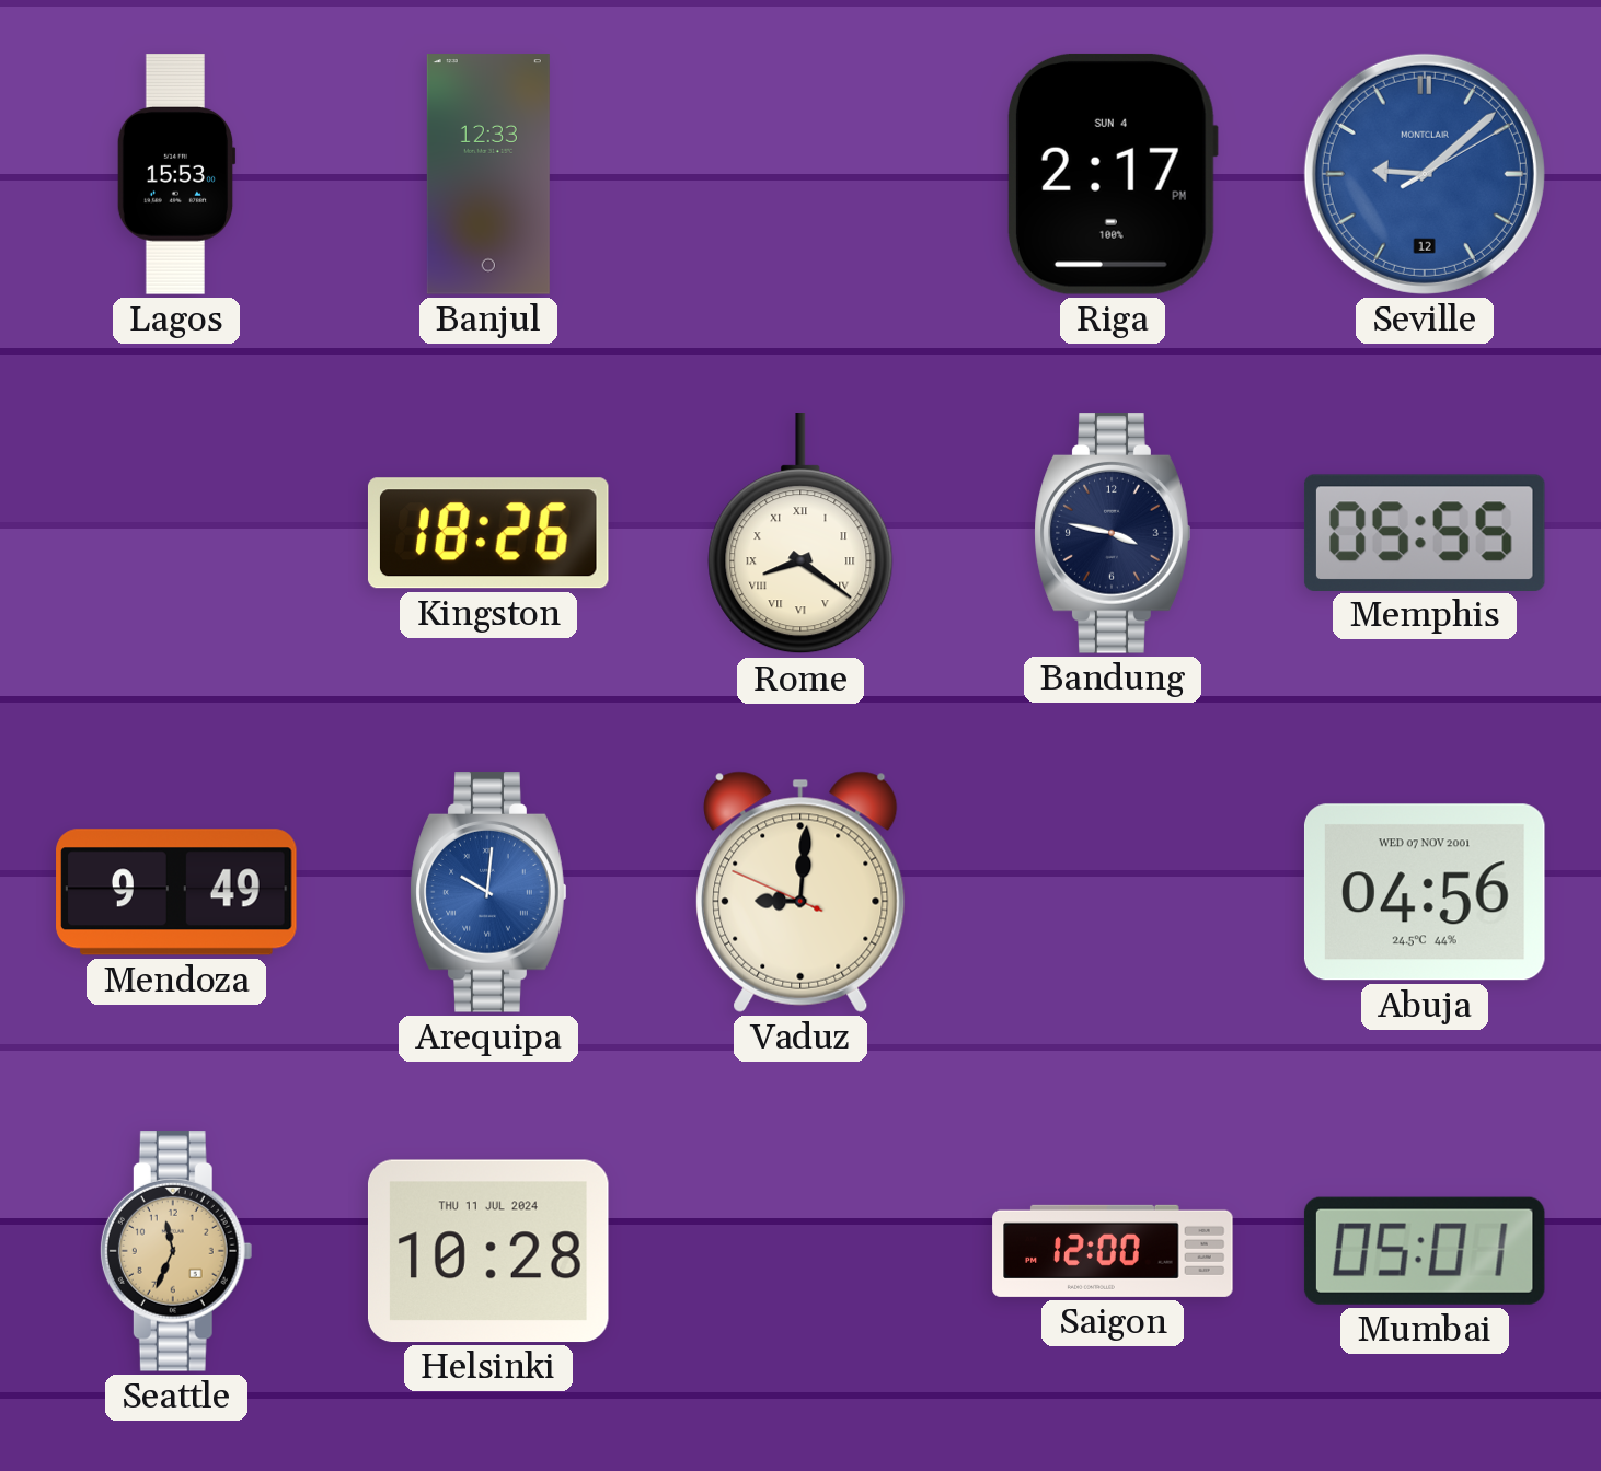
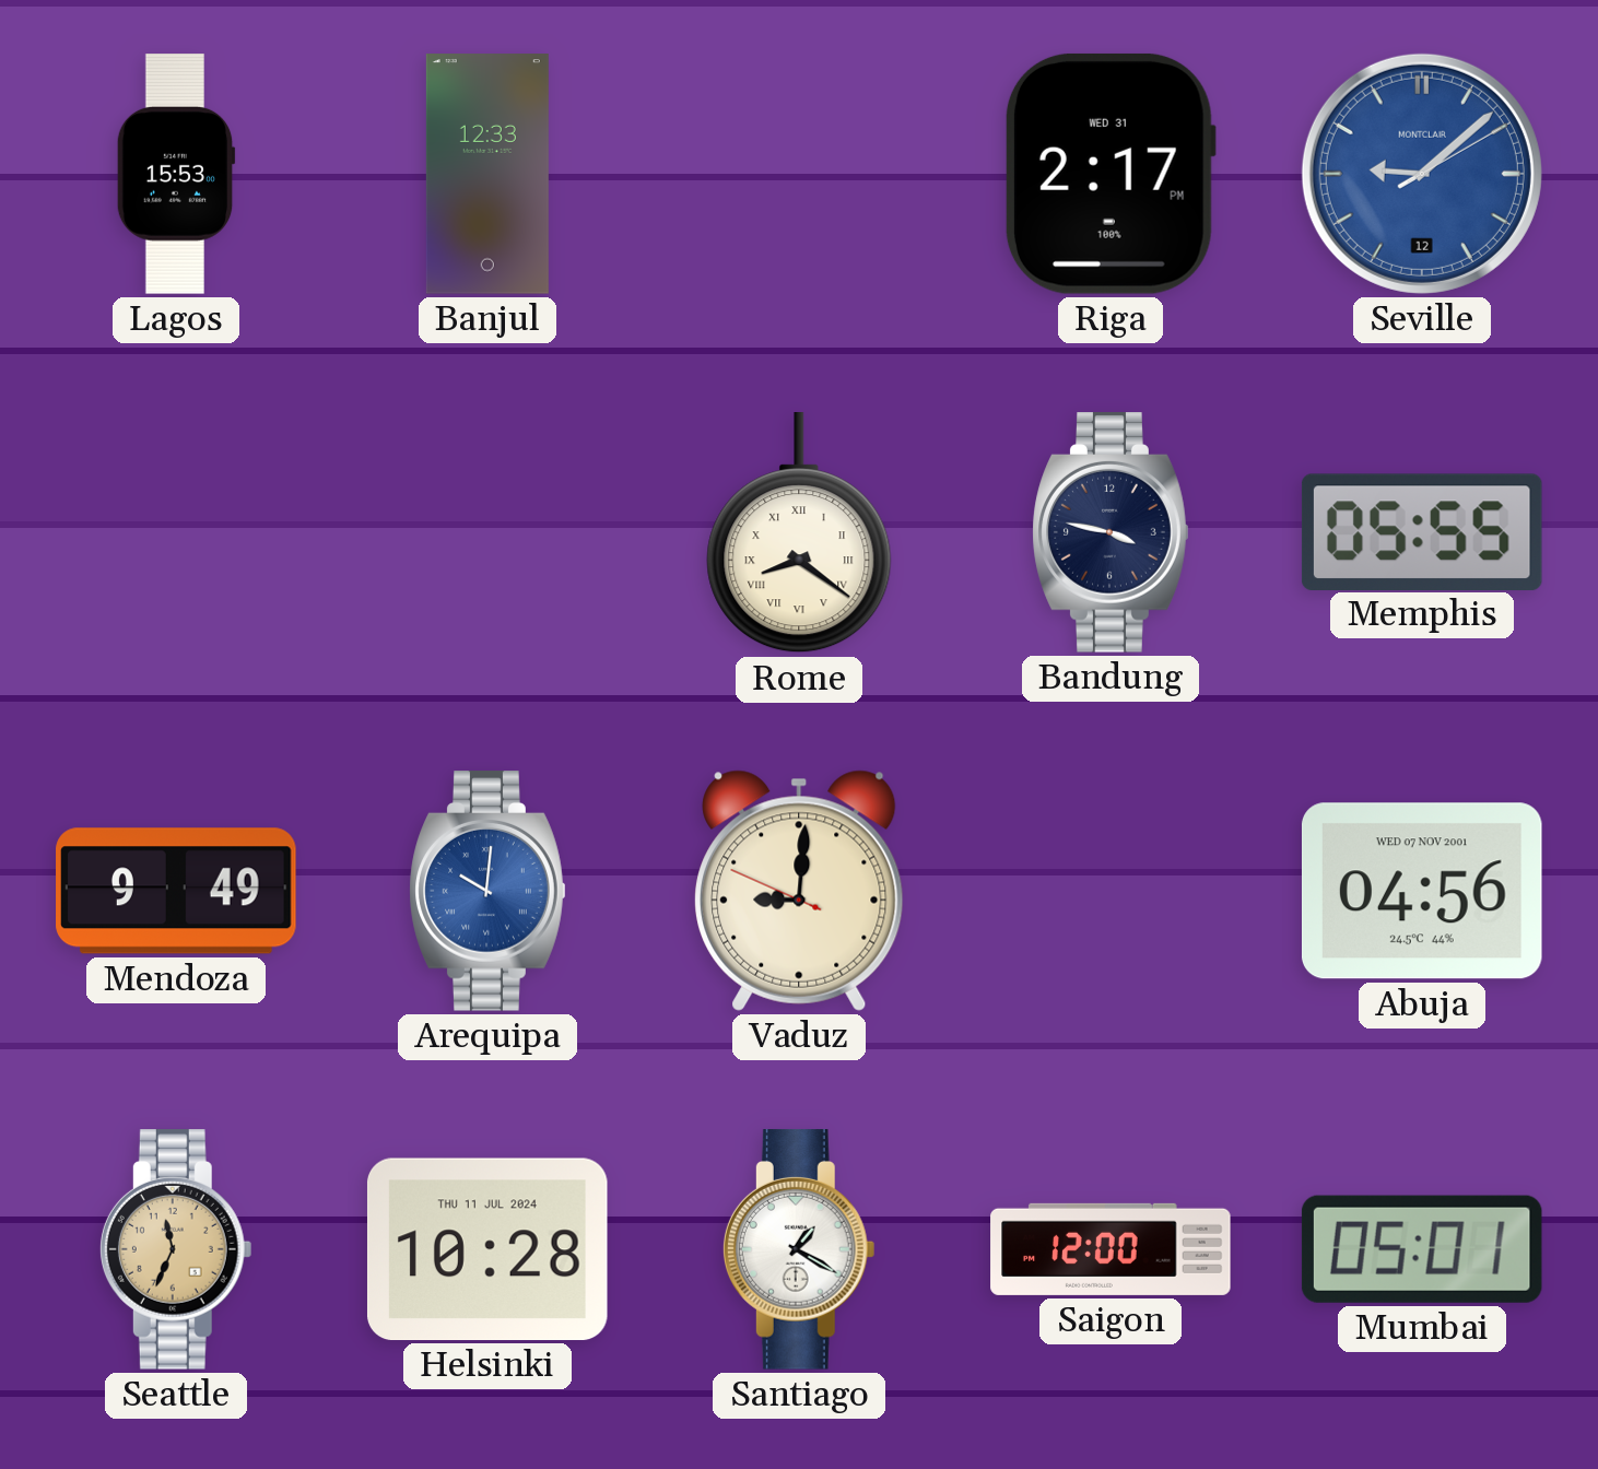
Riga date: SUN 4 -> WED 31
Kingston: 18:26 -> none
Santiago: none -> 1:20
